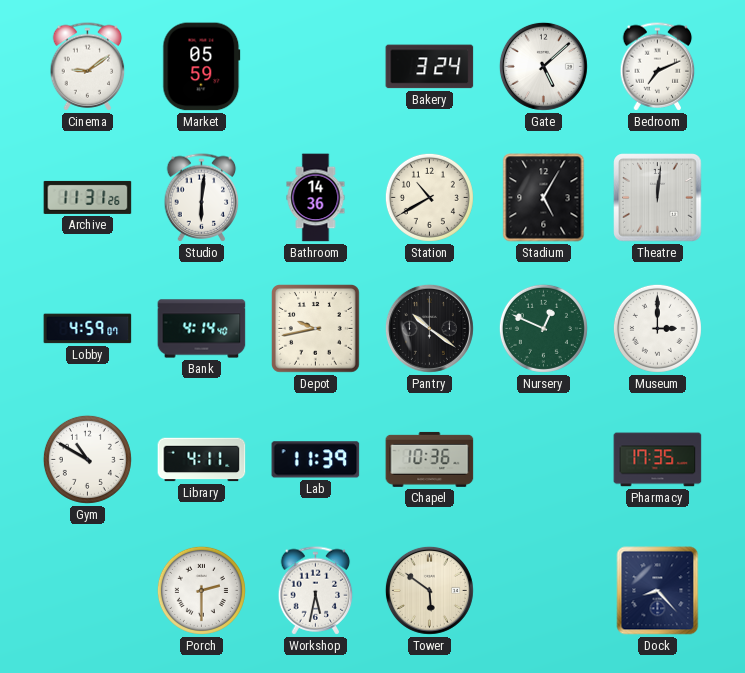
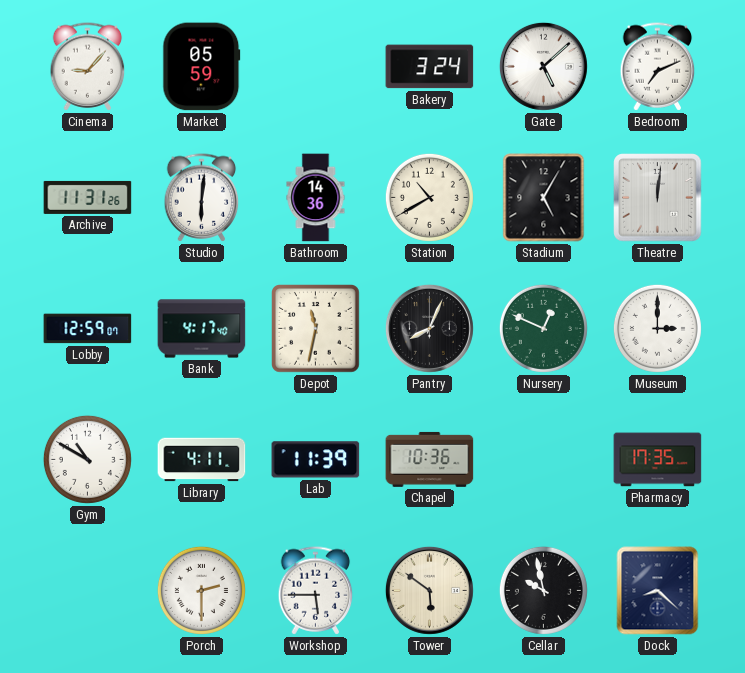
Cinema: 9:09 -> 9:07
Lobby: 4:59 -> 12:59
Bank: 4:14 -> 4:17
Depot: 9:43 -> 11:32
Pantry: 10:21 -> 8:04
Workshop: 5:32 -> 5:45
Cellar: none -> 9:58
Dock: 8:23 -> 8:22
